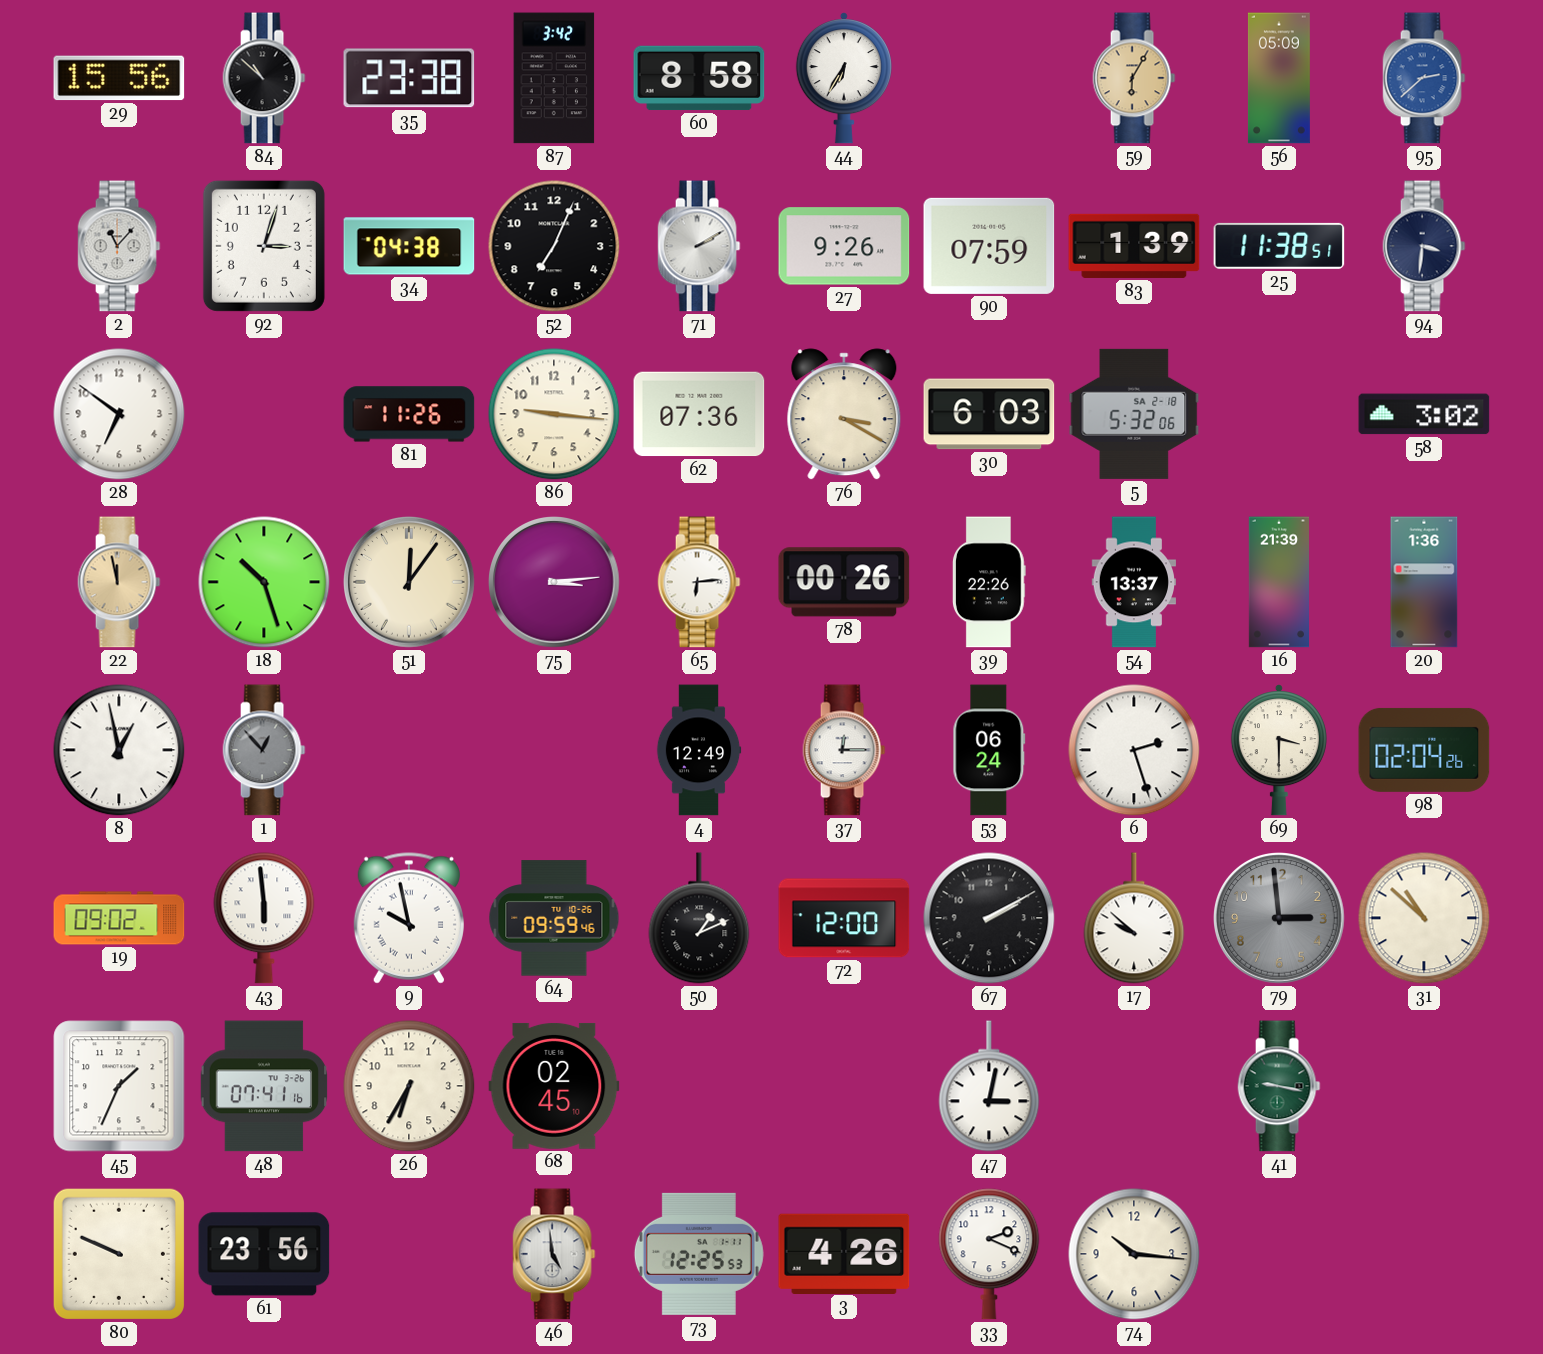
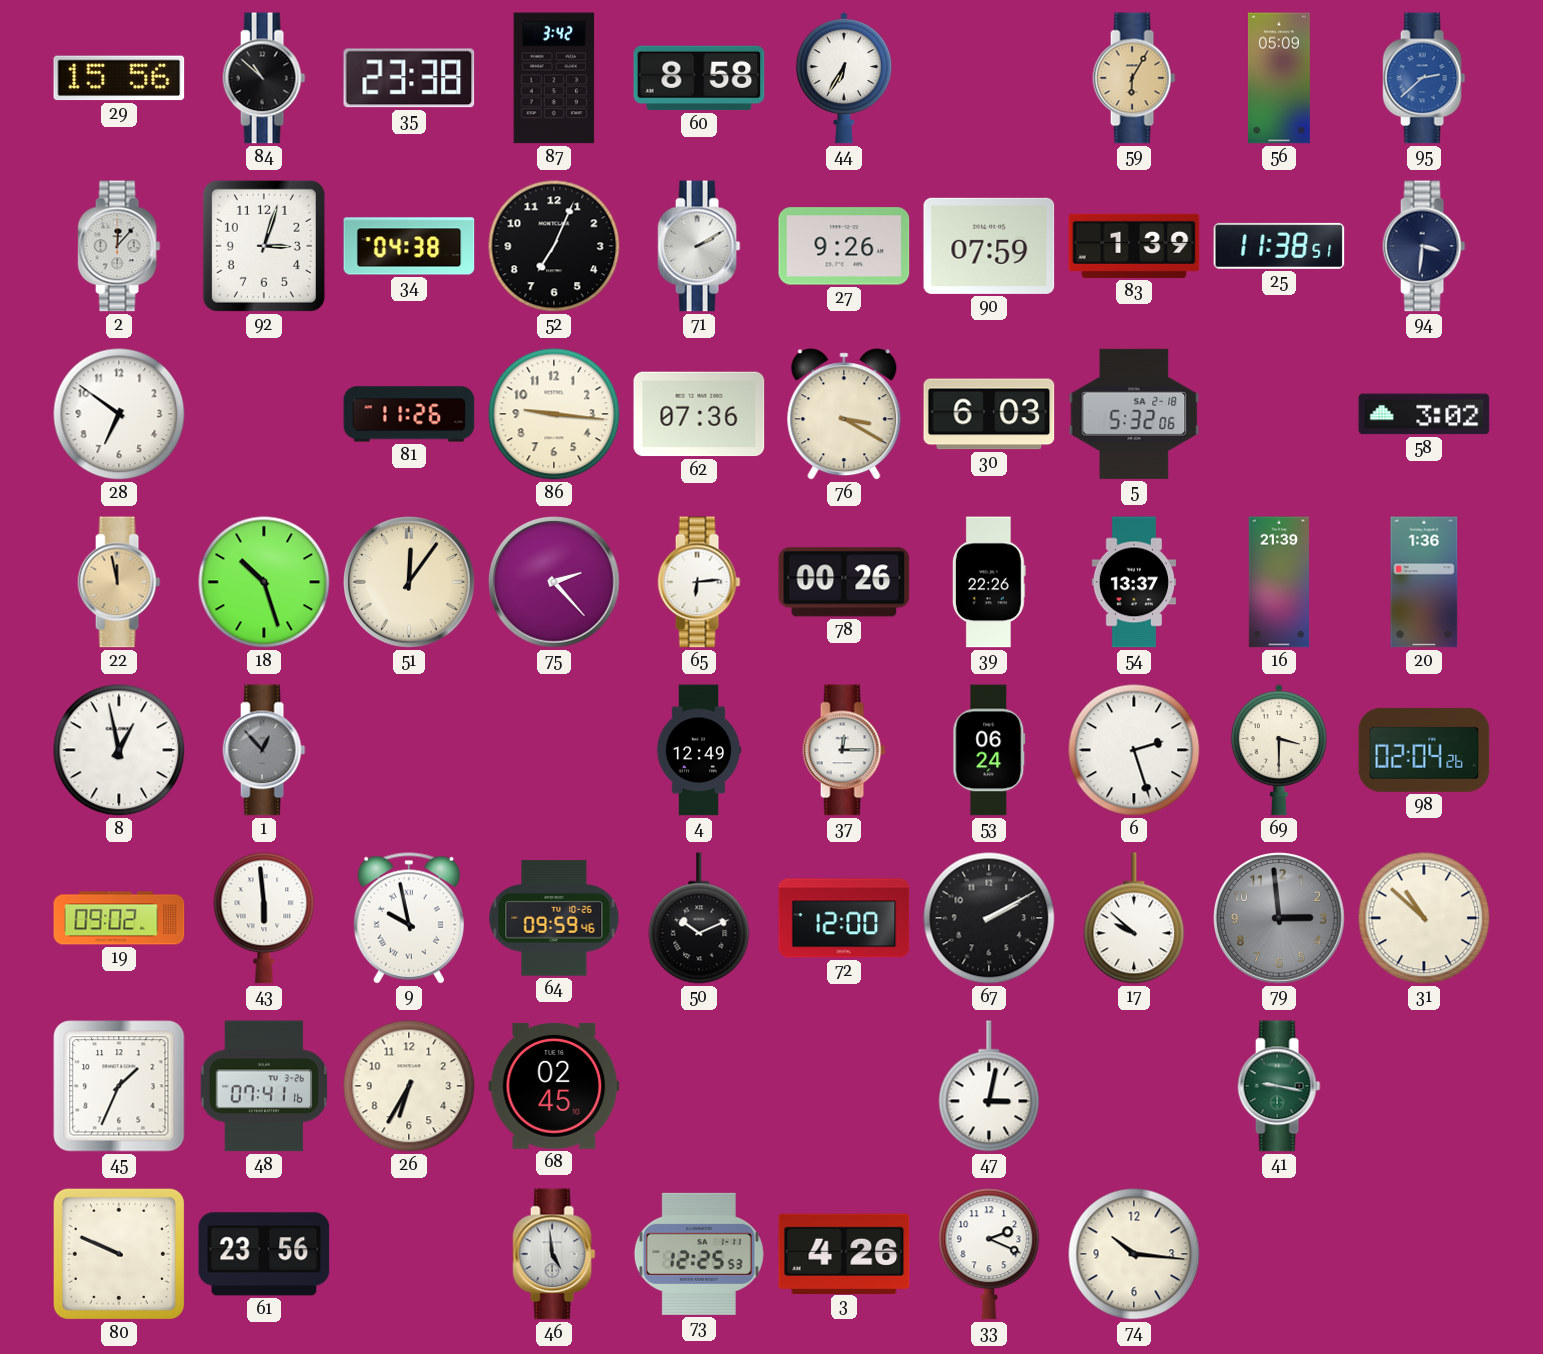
2: 11:07 -> 12:07
75: 3:14 -> 2:23
50: 1:11 -> 10:11
